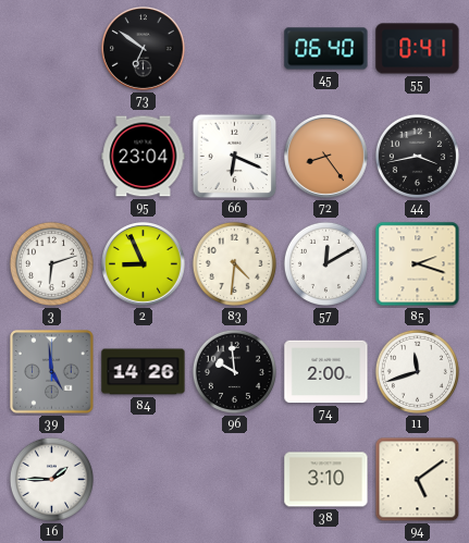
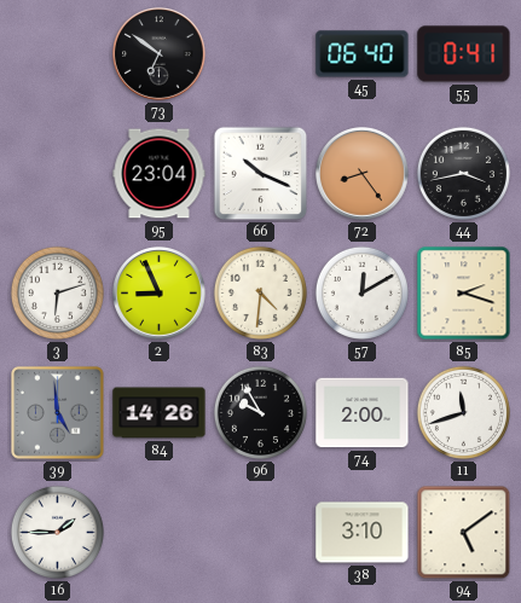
66: 6:19 -> 10:19
96: 9:59 -> 9:55
